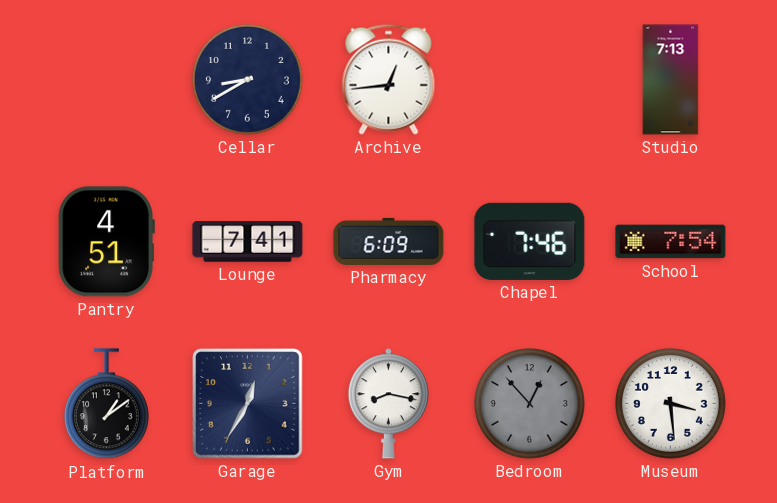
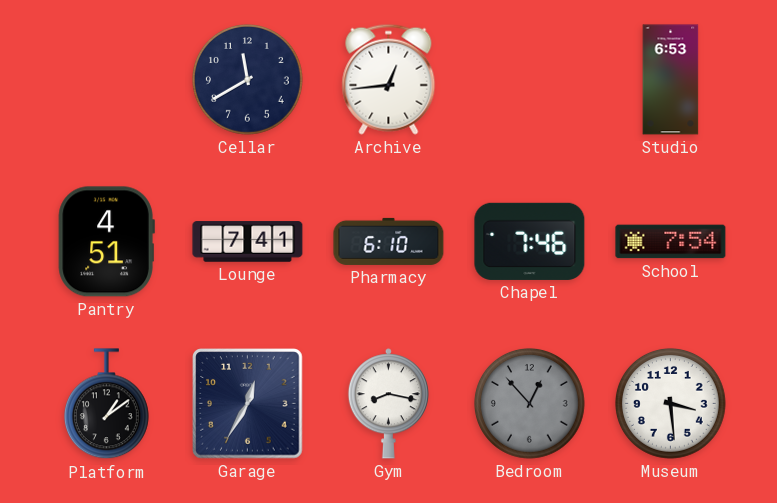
Cellar: 8:40 -> 11:40
Studio: 7:13 -> 6:53
Pharmacy: 6:09 -> 6:10
